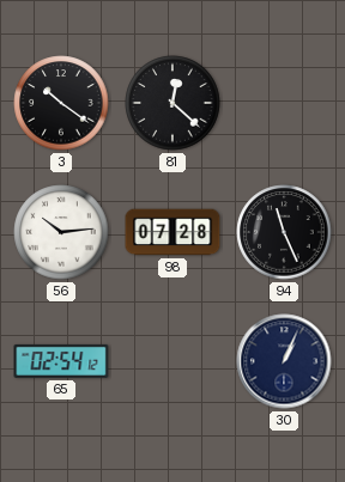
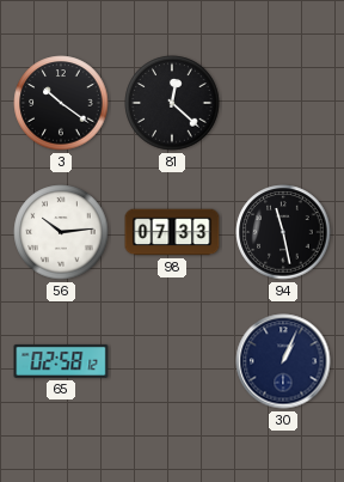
98: 07:28 -> 07:33
94: 11:26 -> 11:28
65: 02:54 -> 02:58
